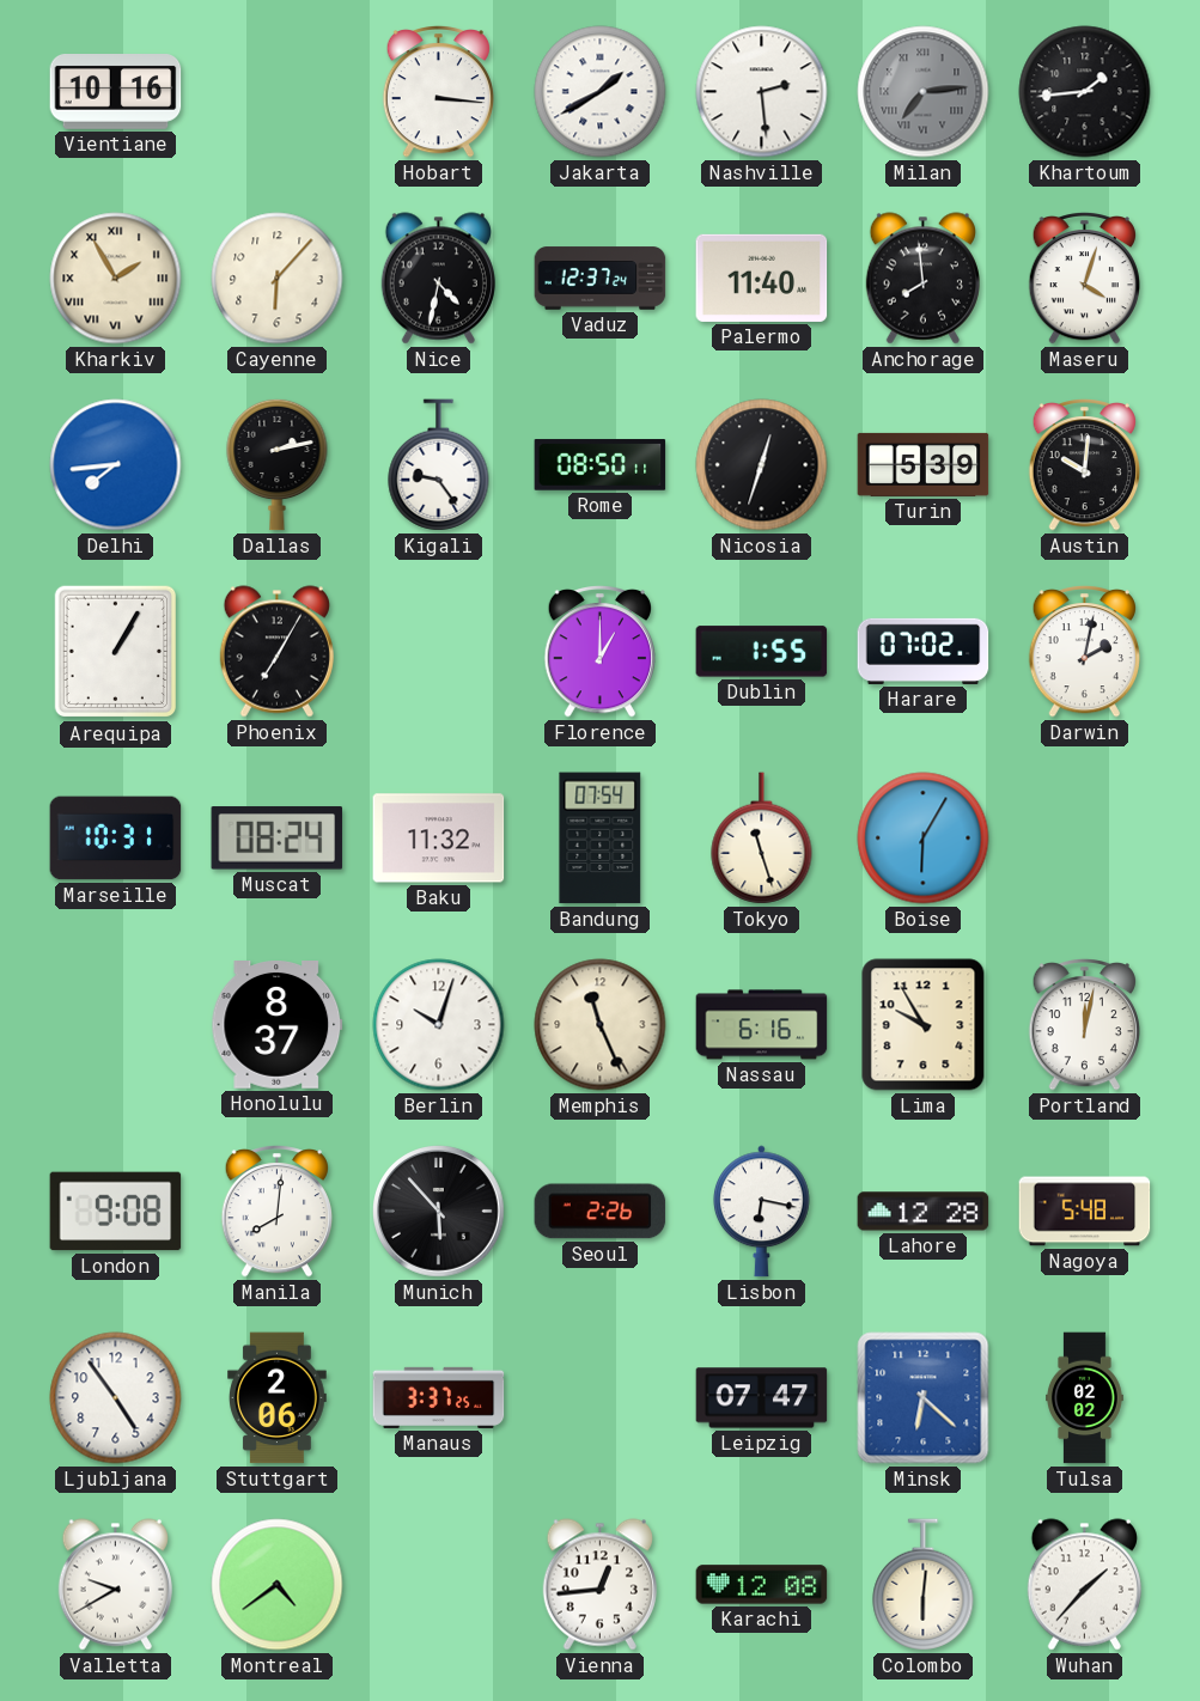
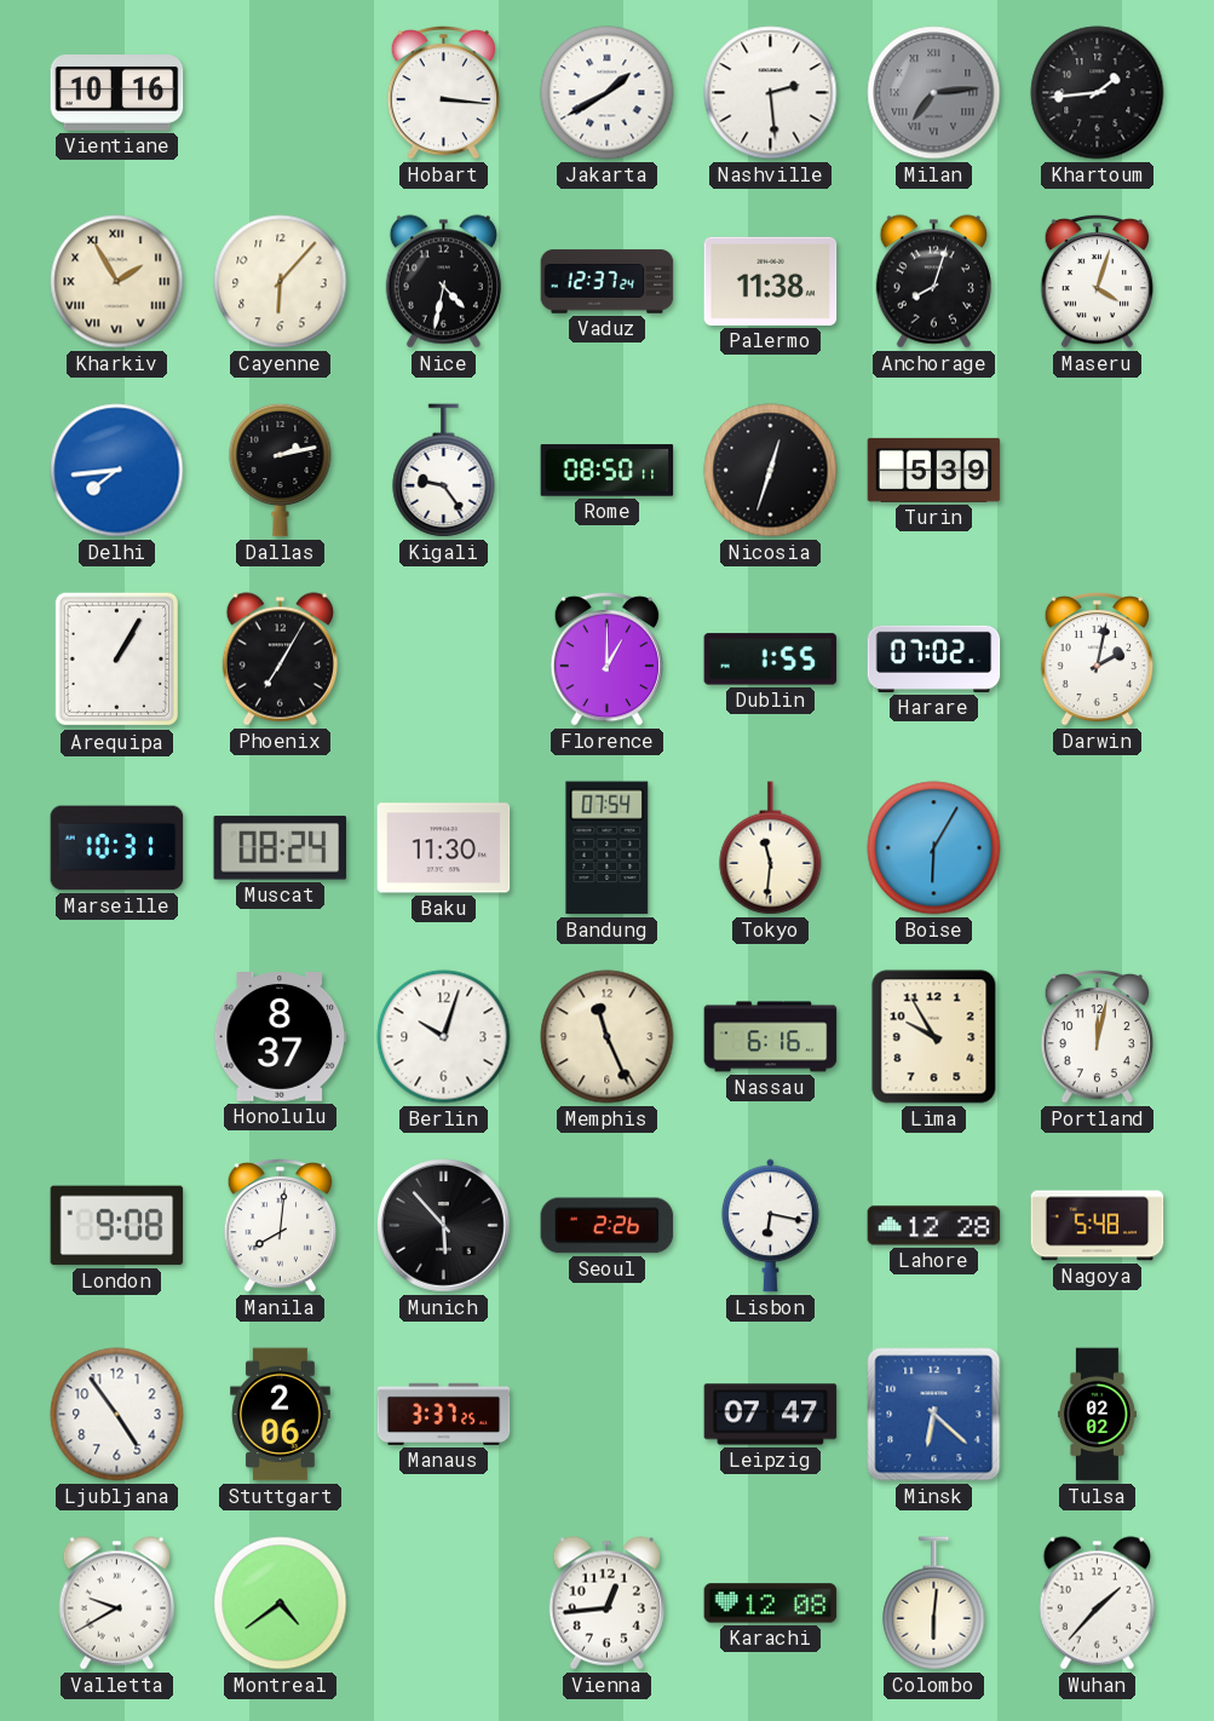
Palermo: 11:40 -> 11:38
Anchorage: 7:59 -> 8:03
Austin: 10:01 -> none
Baku: 11:32 -> 11:30
Tokyo: 11:27 -> 11:31
